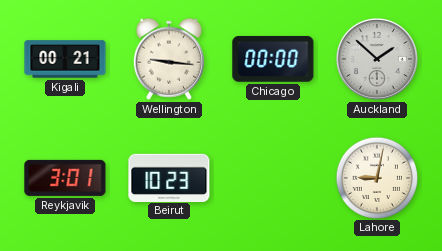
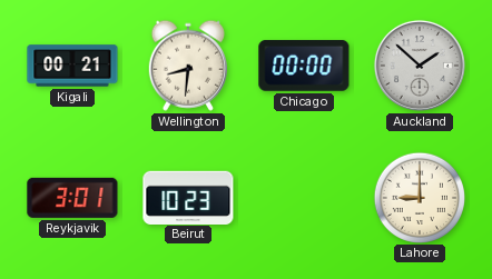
Wellington: 9:16 -> 8:31
Lahore: 9:02 -> 9:00
